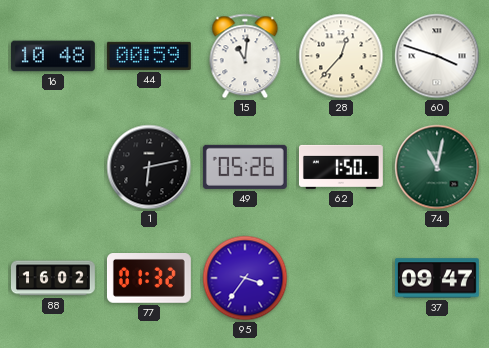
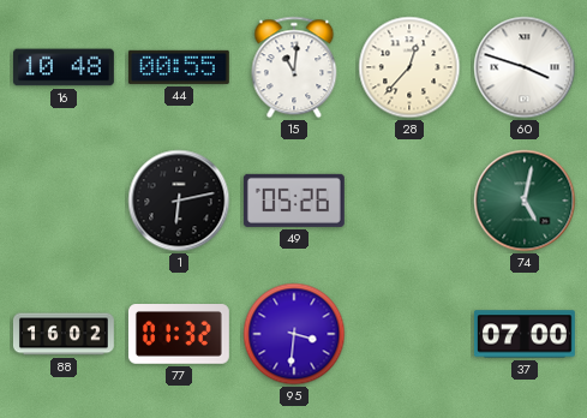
44: 00:59 -> 00:55
62: 1:50 -> none
74: 11:02 -> 5:02
95: 3:36 -> 3:31
37: 09:47 -> 07:00
